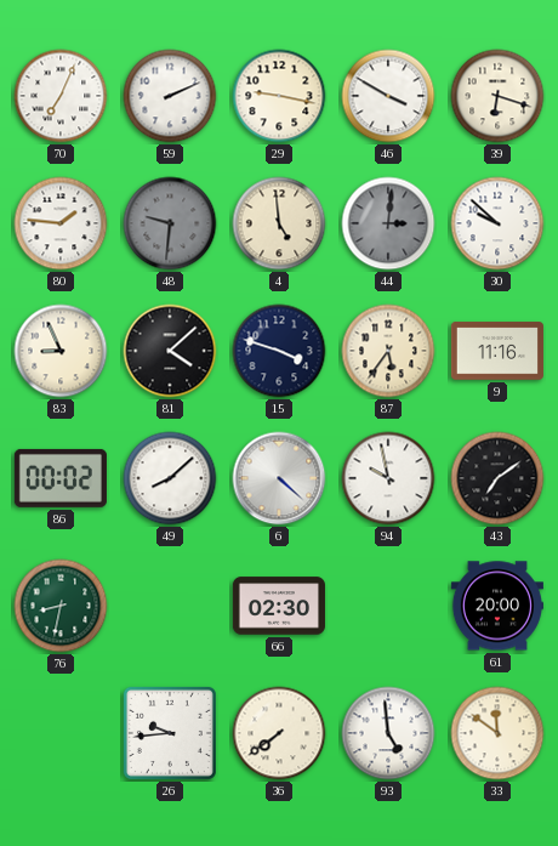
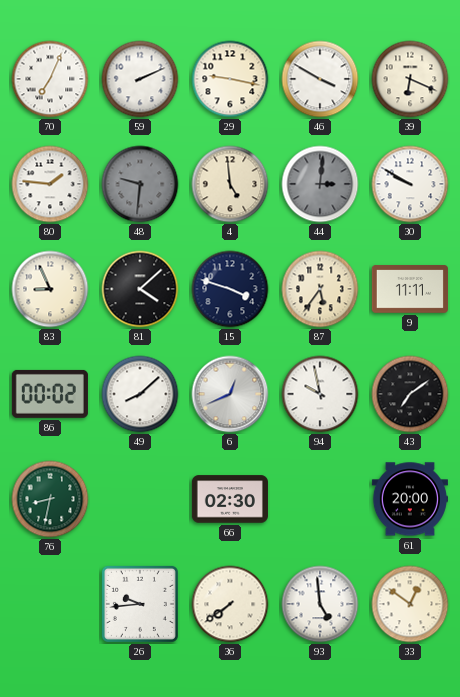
39: 6:18 -> 6:19
30: 9:52 -> 9:50
9: 11:16 -> 11:11
6: 4:22 -> 12:41
33: 11:51 -> 12:51
